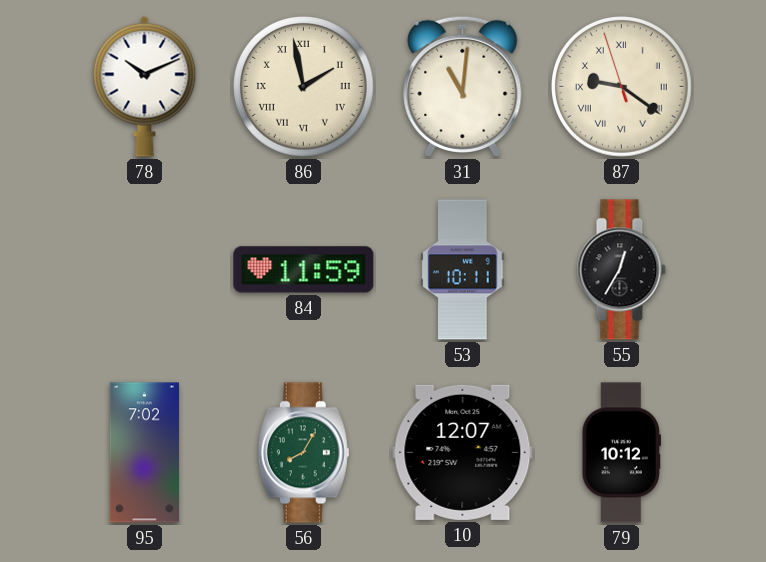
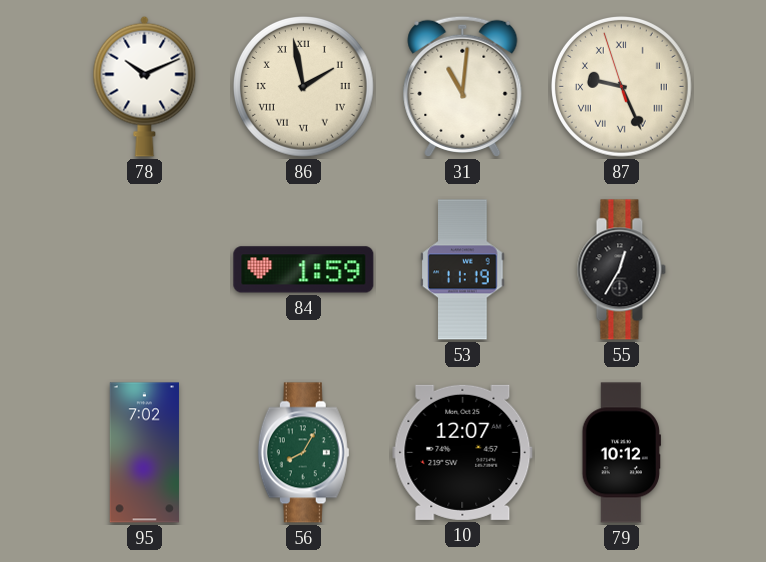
87: 9:20 -> 9:25
84: 11:59 -> 1:59
53: 10:11 -> 11:19
